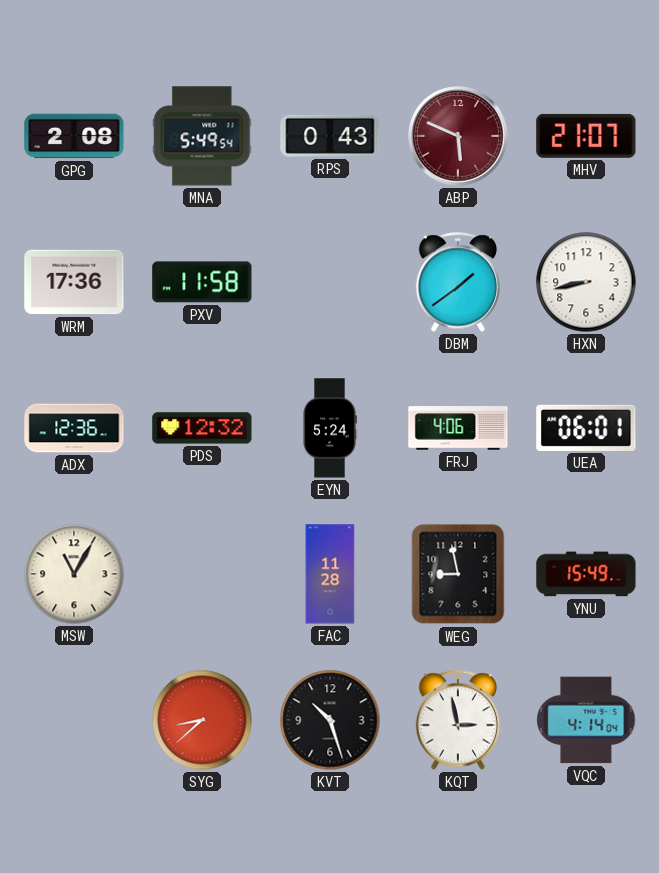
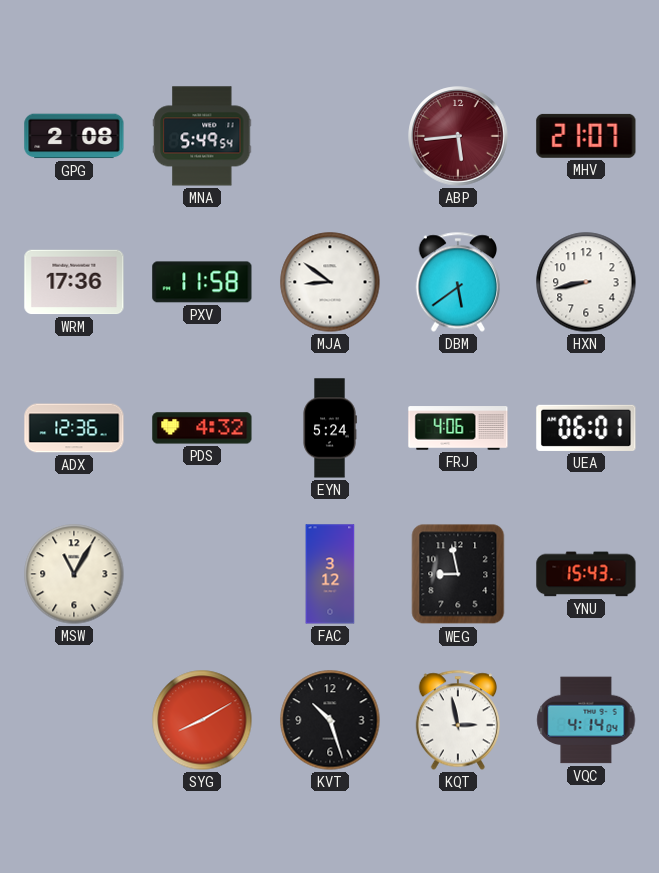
RPS: 0:43 -> none
ABP: 5:49 -> 5:44
MJA: none -> 8:51
DBM: 1:39 -> 5:39
PDS: 12:32 -> 4:32
FAC: 11:28 -> 3:12
YNU: 15:49 -> 15:43
SYG: 8:38 -> 8:10
